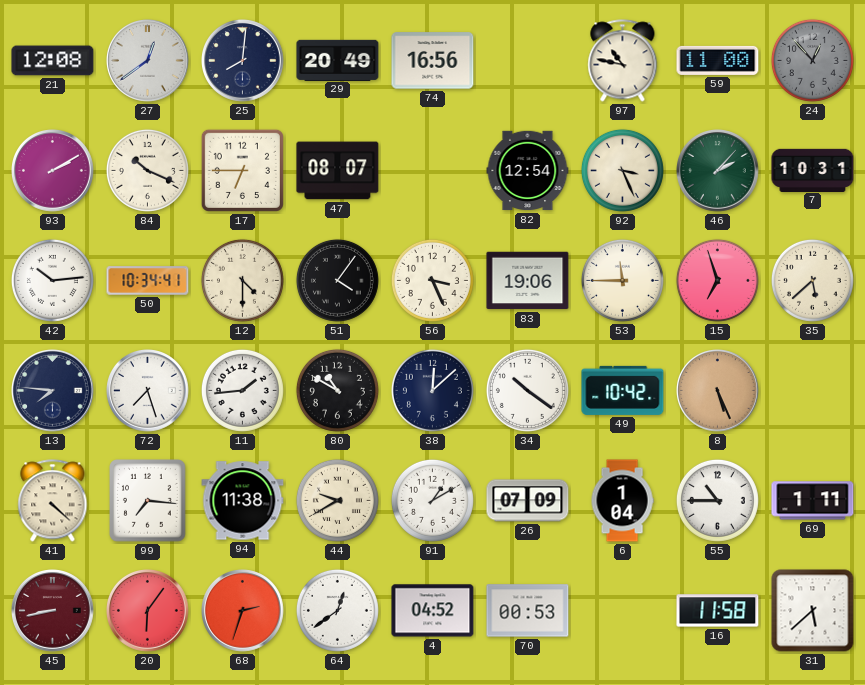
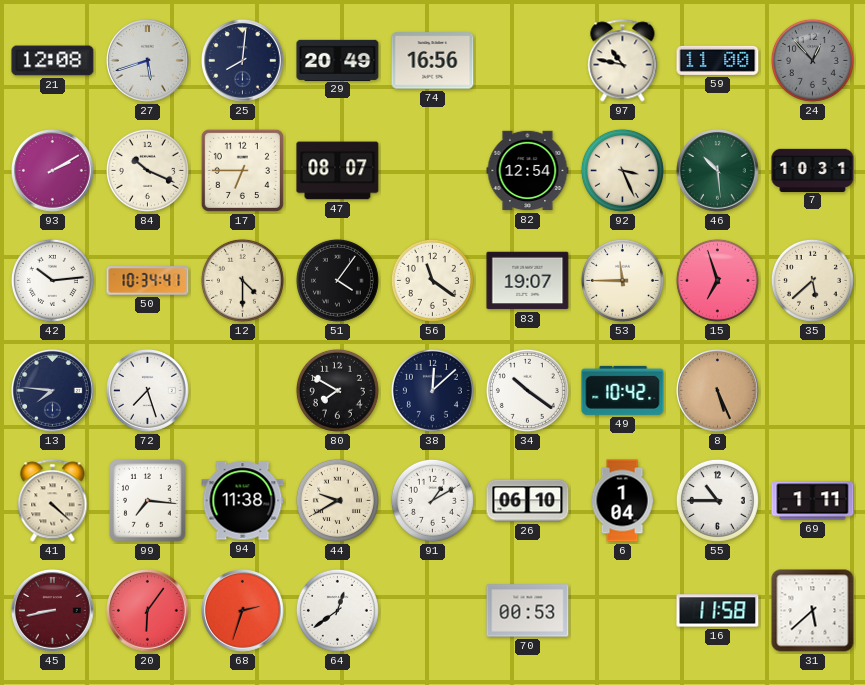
27: 12:39 -> 5:42
46: 2:07 -> 10:29
56: 3:26 -> 11:21
83: 19:06 -> 19:07
11: 1:44 -> none
80: 10:50 -> 7:50
26: 07:09 -> 06:10
4: 04:52 -> none
